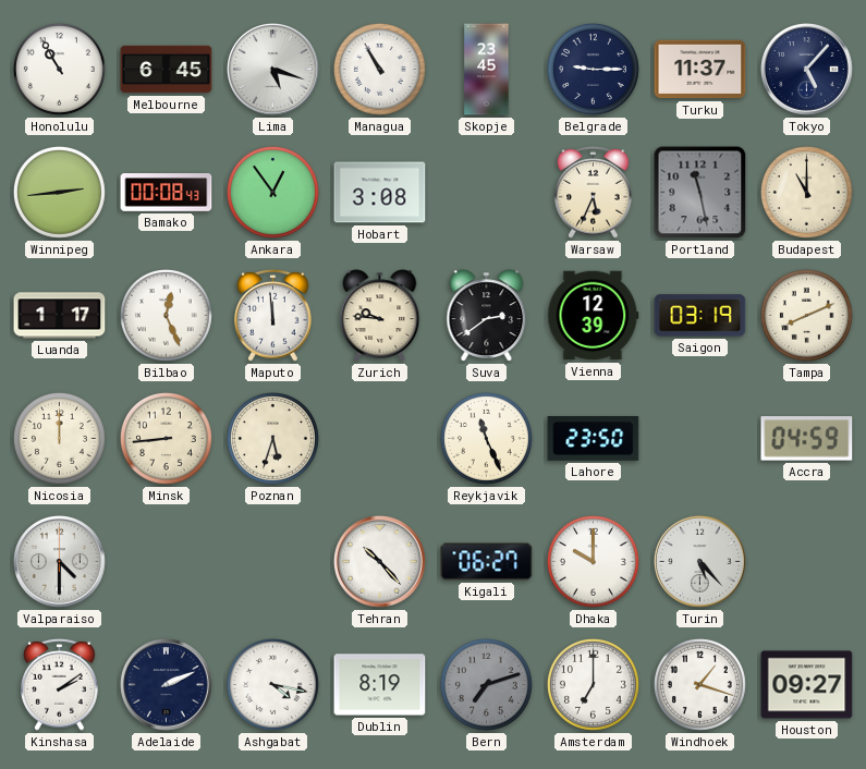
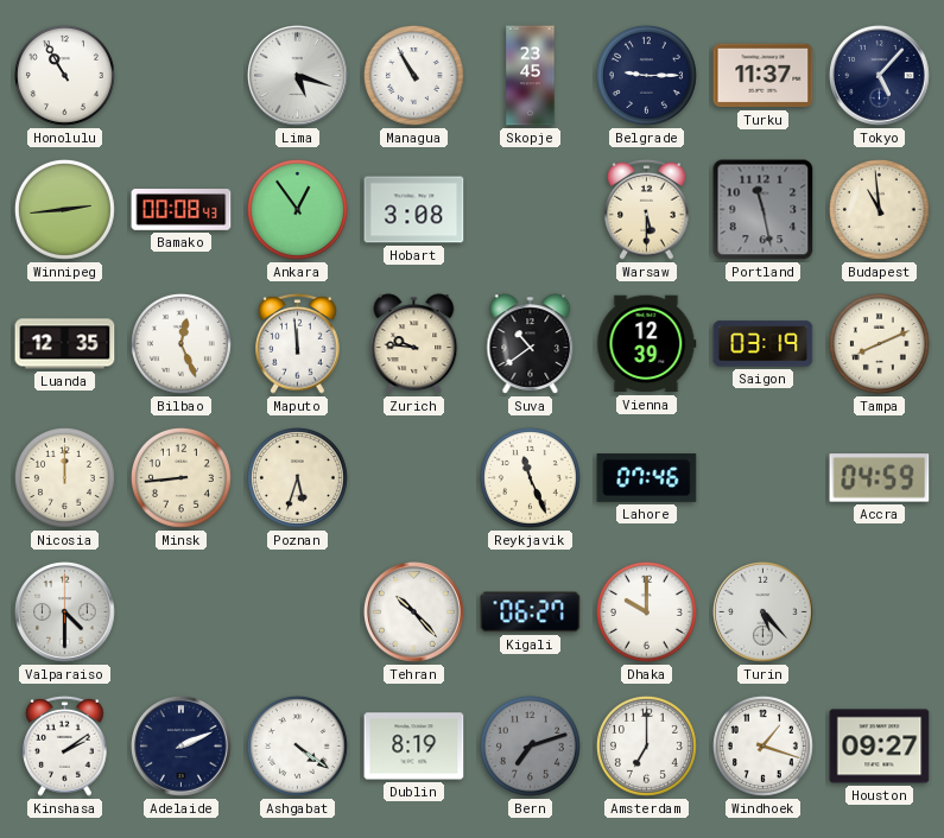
Melbourne: 6:45 -> none
Warsaw: 5:34 -> 5:30
Budapest: 11:00 -> 10:59
Luanda: 1:17 -> 12:35
Suva: 2:39 -> 10:39
Lahore: 23:50 -> 07:46
Ashgabat: 4:17 -> 4:21
